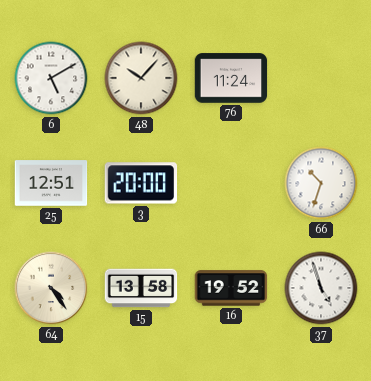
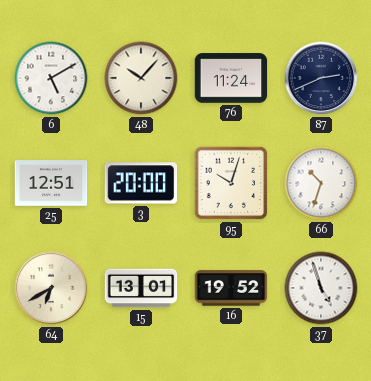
87: none -> 2:41
95: none -> 10:03
64: 4:24 -> 6:40
15: 13:58 -> 13:01
